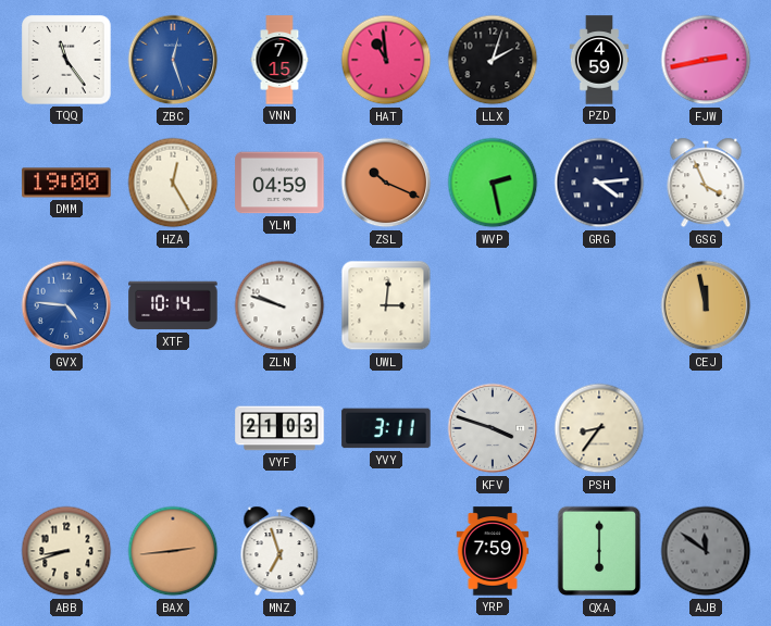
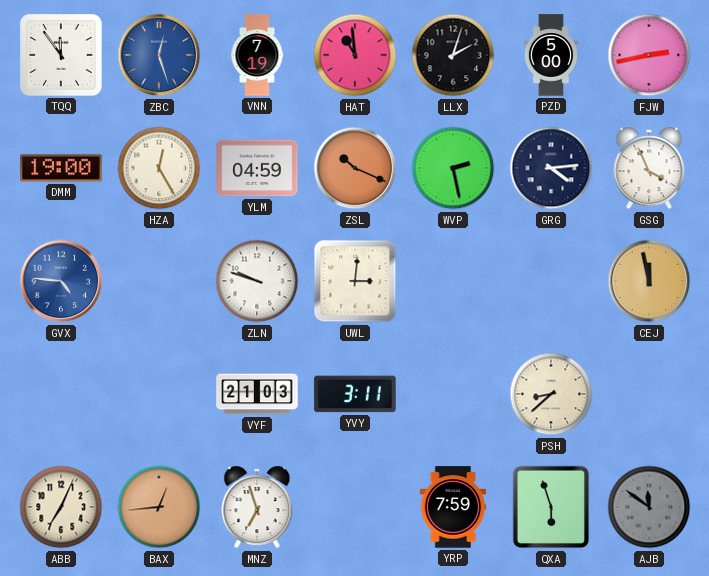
TQQ: 11:24 -> 11:54
VNN: 7:15 -> 7:19
PZD: 4:59 -> 5:00
XTF: 10:14 -> none
KFV: 3:48 -> none
PSH: 8:36 -> 8:38
ABB: 8:42 -> 7:04
BAX: 2:44 -> 12:44
QXA: 6:00 -> 5:57
